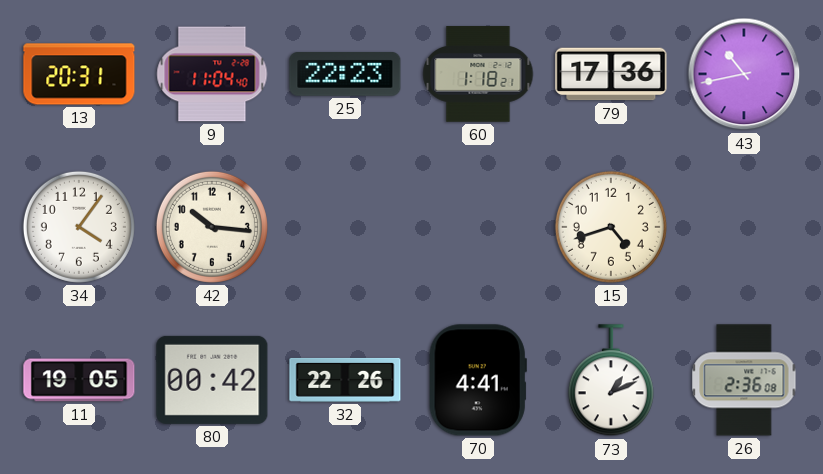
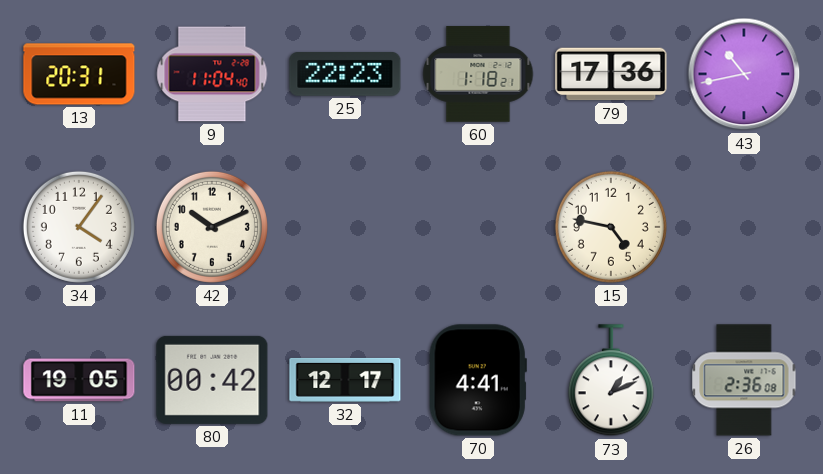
42: 10:16 -> 10:11
15: 4:42 -> 4:47
32: 22:26 -> 12:17
